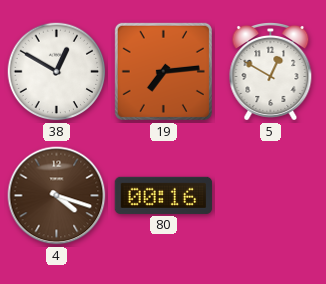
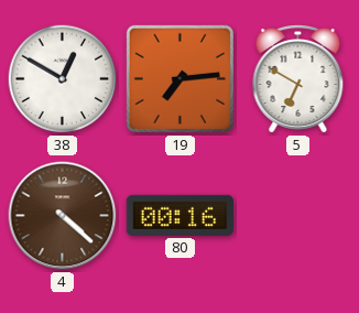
5: 12:50 -> 6:50
4: 4:18 -> 4:22
